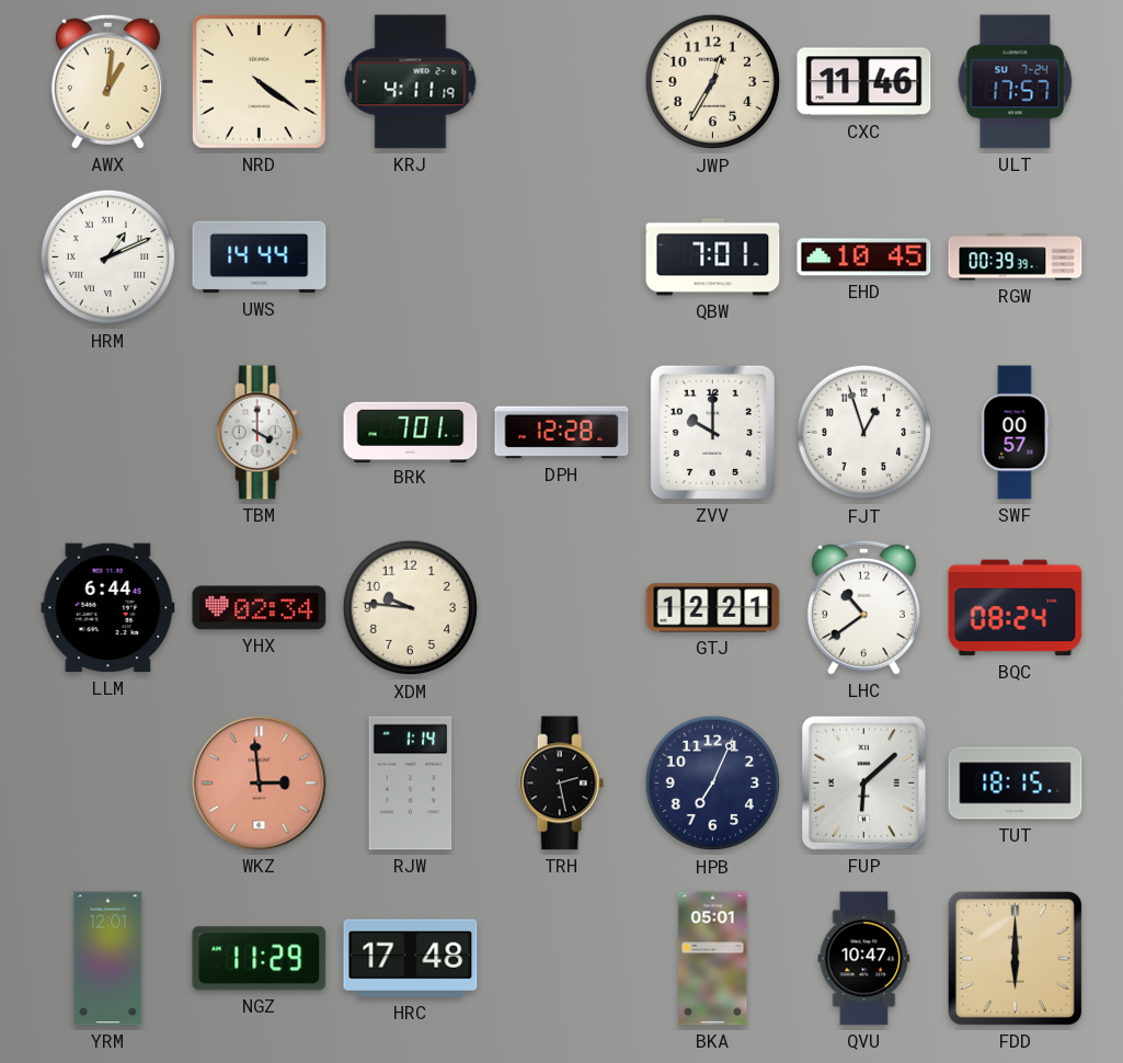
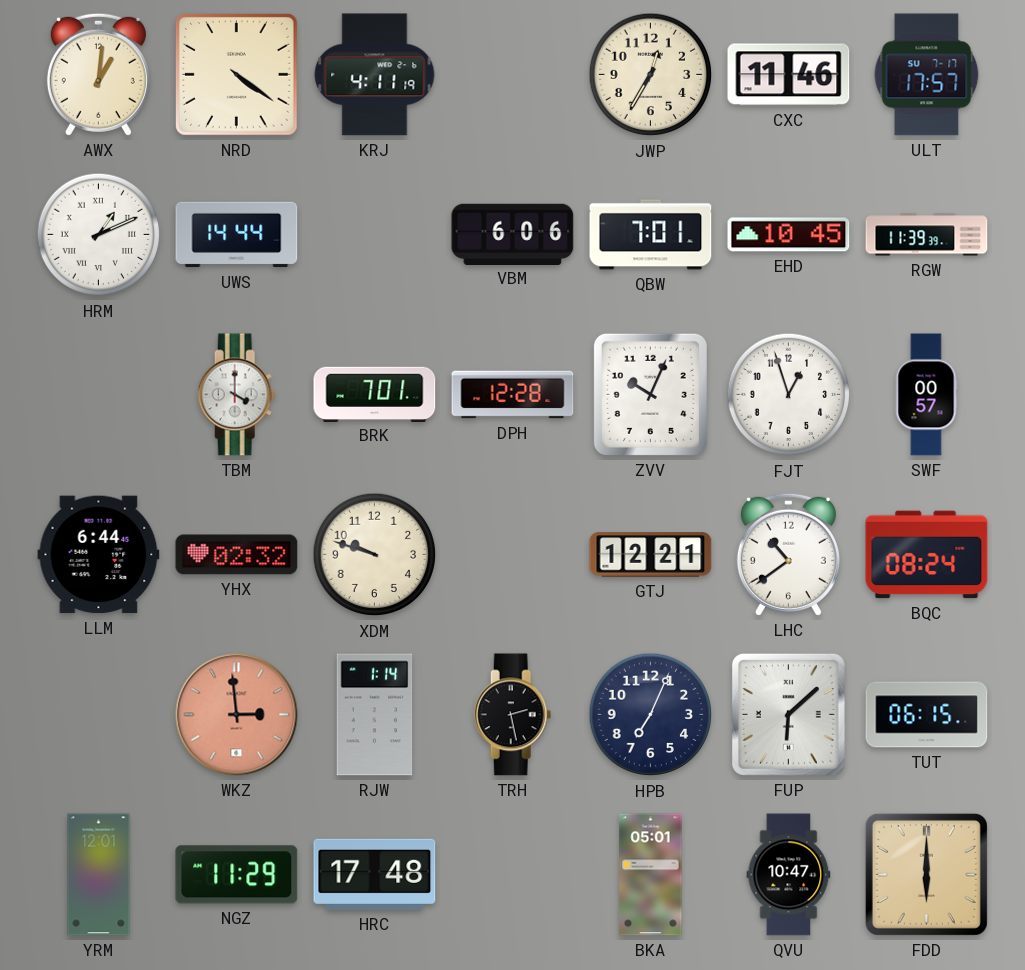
ULT date: SU 7-24 -> SU 7-17
VBM: none -> 6:06
RGW: 00:39 -> 11:39
ZVV: 10:00 -> 10:04
YHX: 02:34 -> 02:32
XDM: 9:46 -> 9:48
TUT: 18:15 -> 06:15
